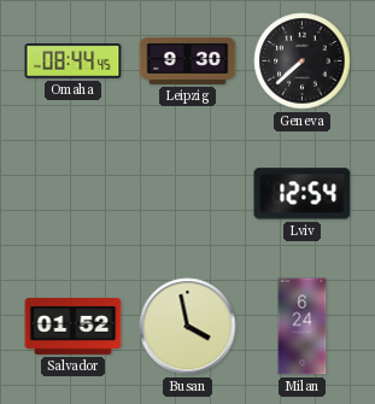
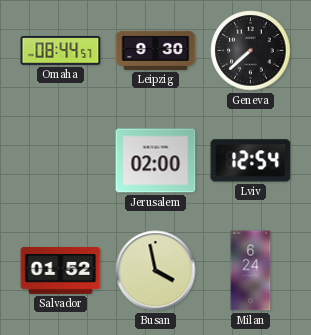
Omaha: 08:44:45 -> 08:44:57
Jerusalem: none -> 02:00
